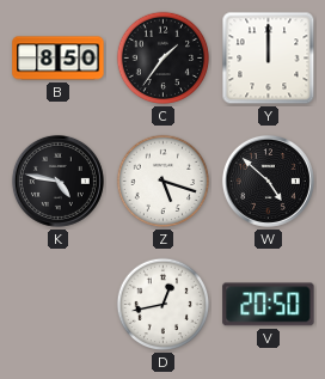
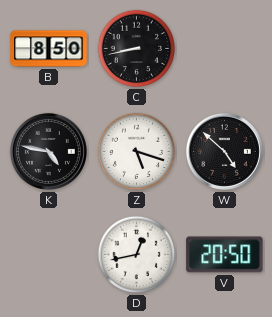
C: 1:36 -> 8:43
Y: 12:00 -> none
